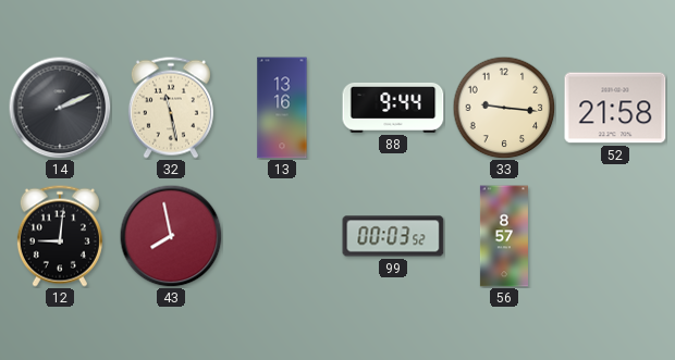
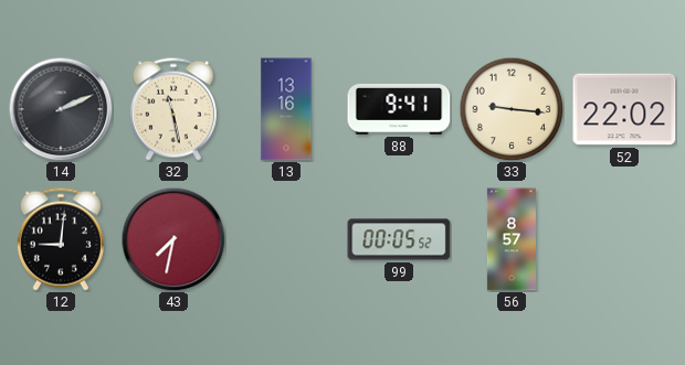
88: 9:44 -> 9:41
52: 21:58 -> 22:02
43: 7:58 -> 7:32
99: 00:03 -> 00:05
